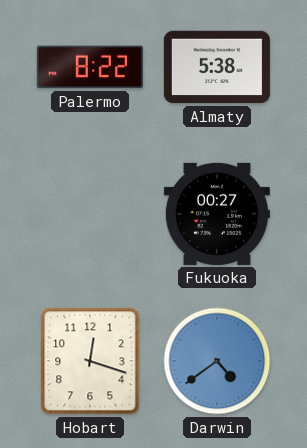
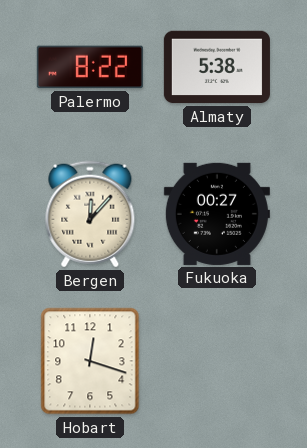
Bergen: none -> 12:07
Darwin: 4:39 -> none
